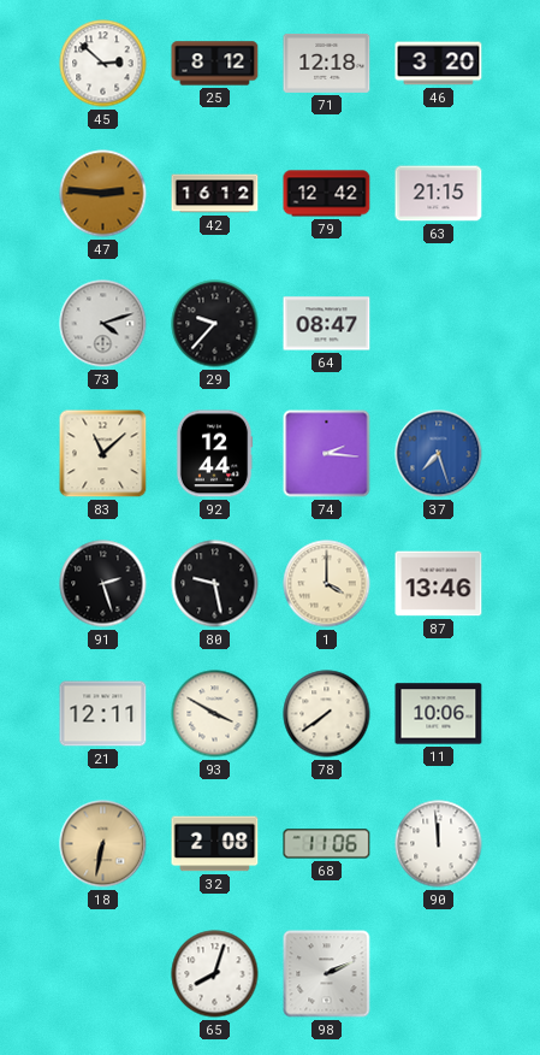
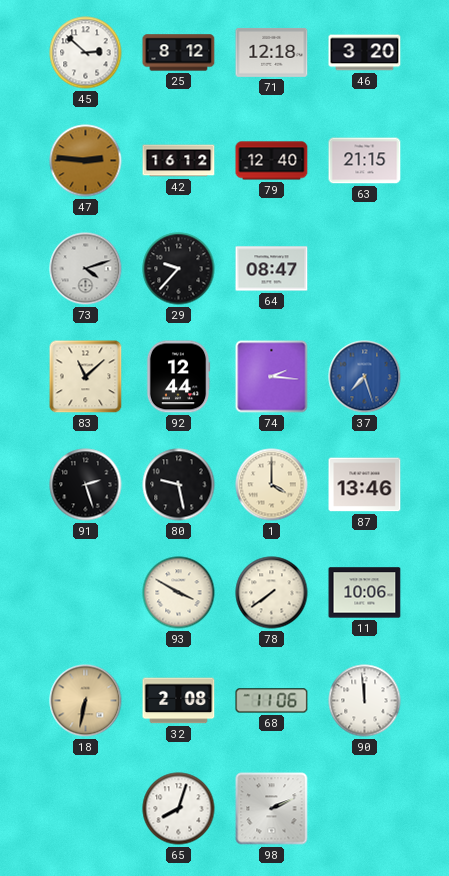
79: 12:42 -> 12:40
21: 12:11 -> none
